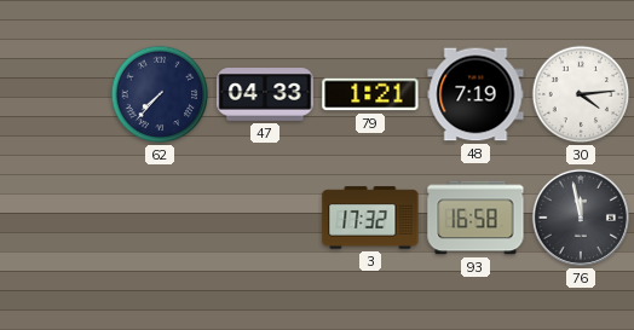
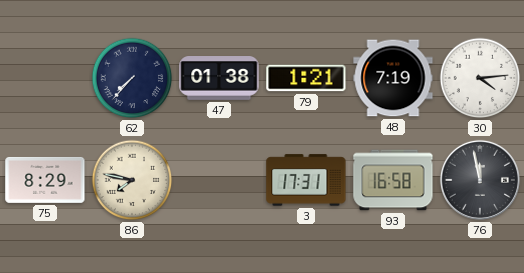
47: 04:33 -> 01:38
75: none -> 8:29
86: none -> 7:47
3: 17:32 -> 17:31
